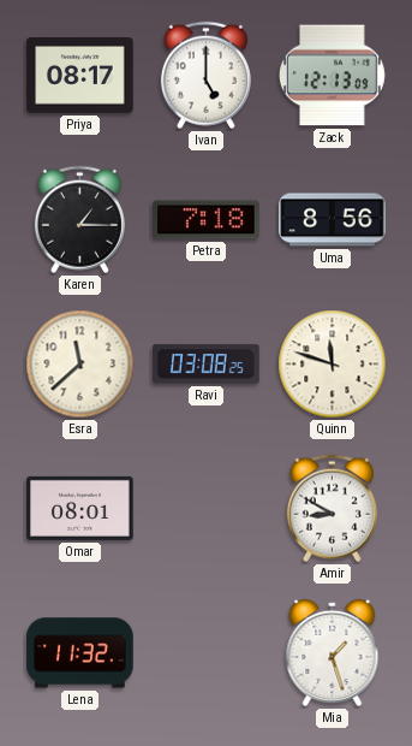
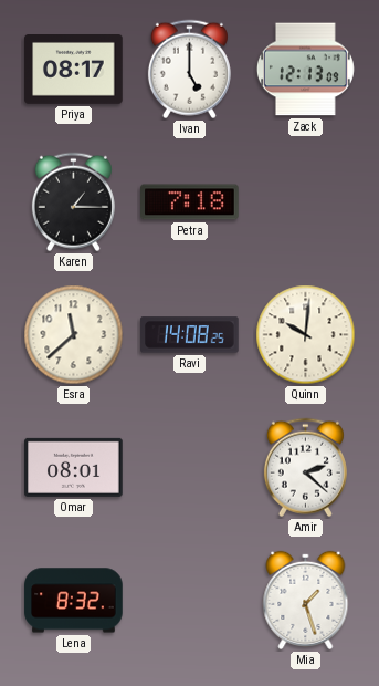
Uma: 8:56 -> none
Ravi: 03:08 -> 14:08
Quinn: 11:48 -> 10:01
Amir: 8:50 -> 2:22
Lena: 11:32 -> 8:32
